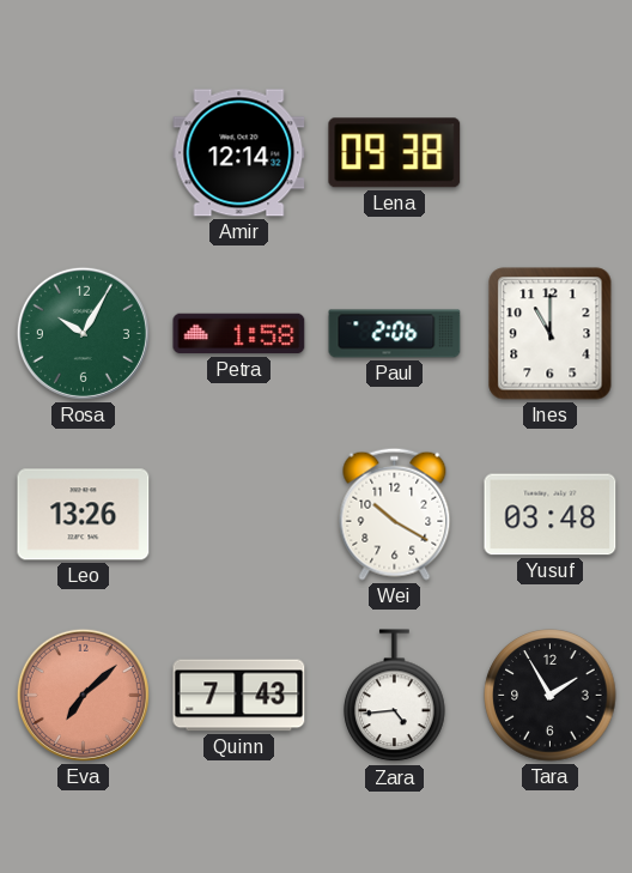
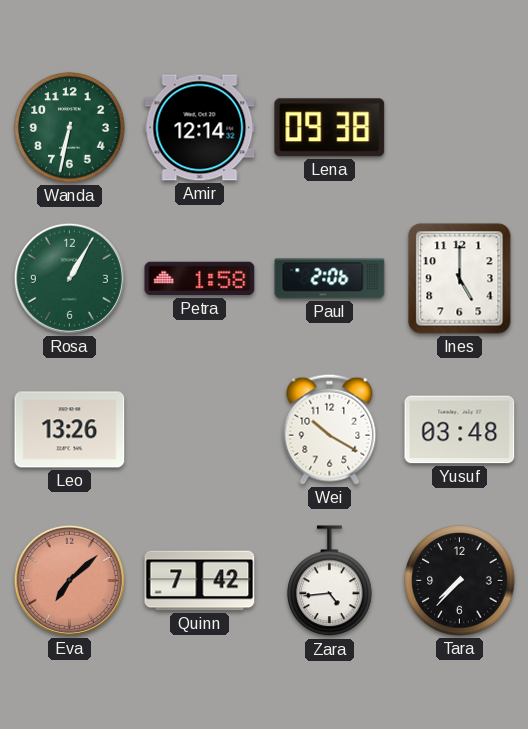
Wanda: none -> 6:32
Rosa: 10:05 -> 1:05
Ines: 11:00 -> 5:00
Quinn: 7:43 -> 7:42
Tara: 1:55 -> 7:37
